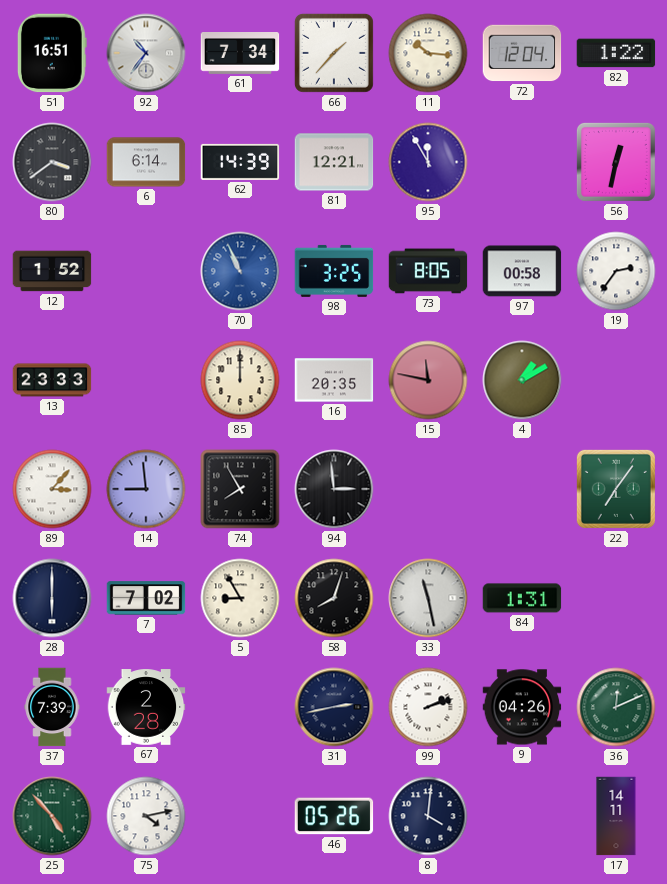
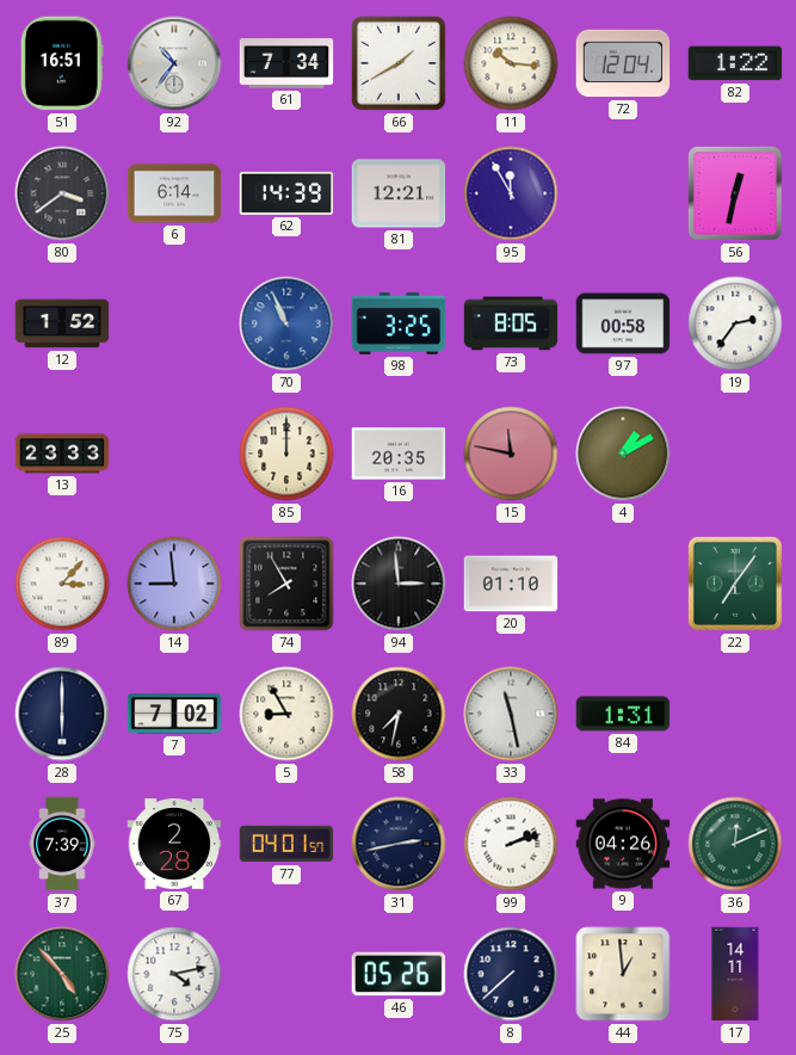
66: 1:37 -> 1:40
20: none -> 01:10
58: 8:03 -> 7:32
77: none -> 04:01
8: 4:01 -> 7:38
44: none -> 12:59
